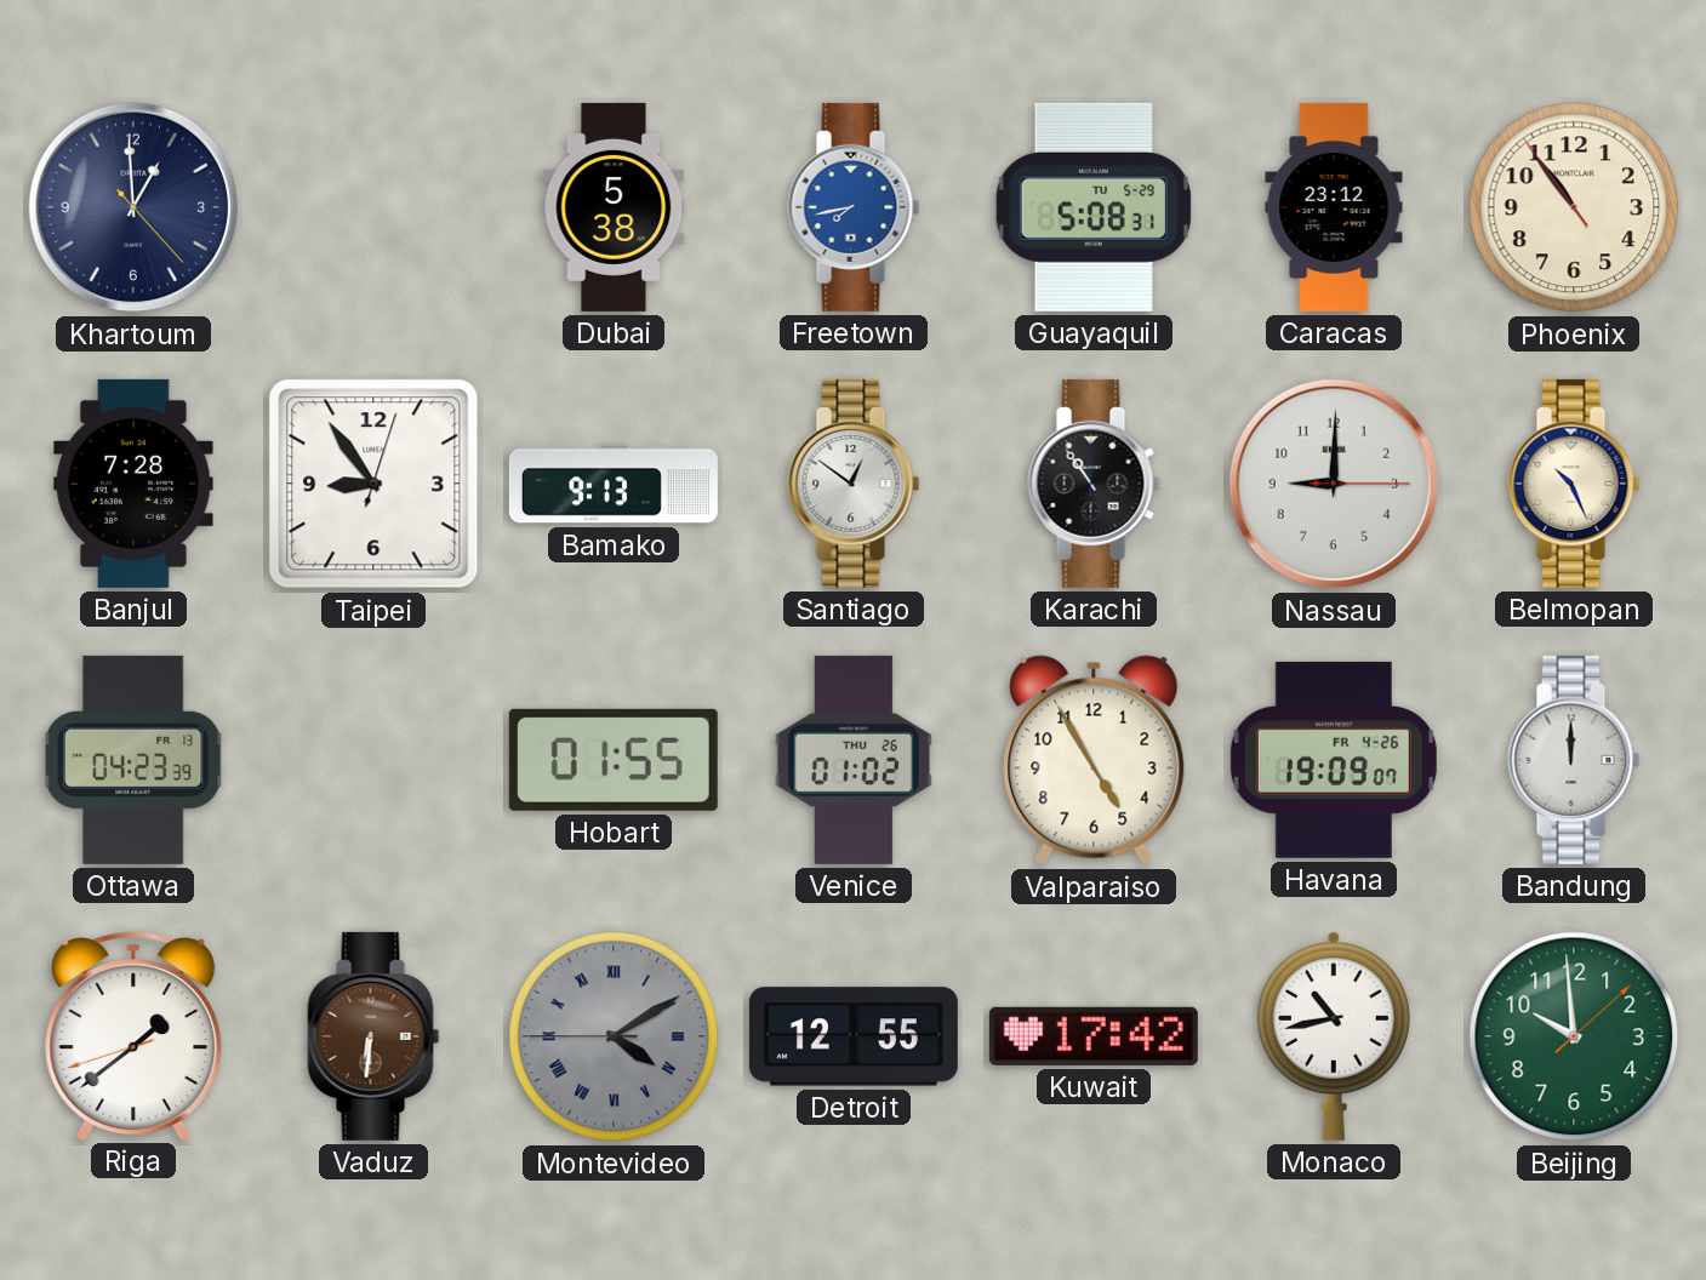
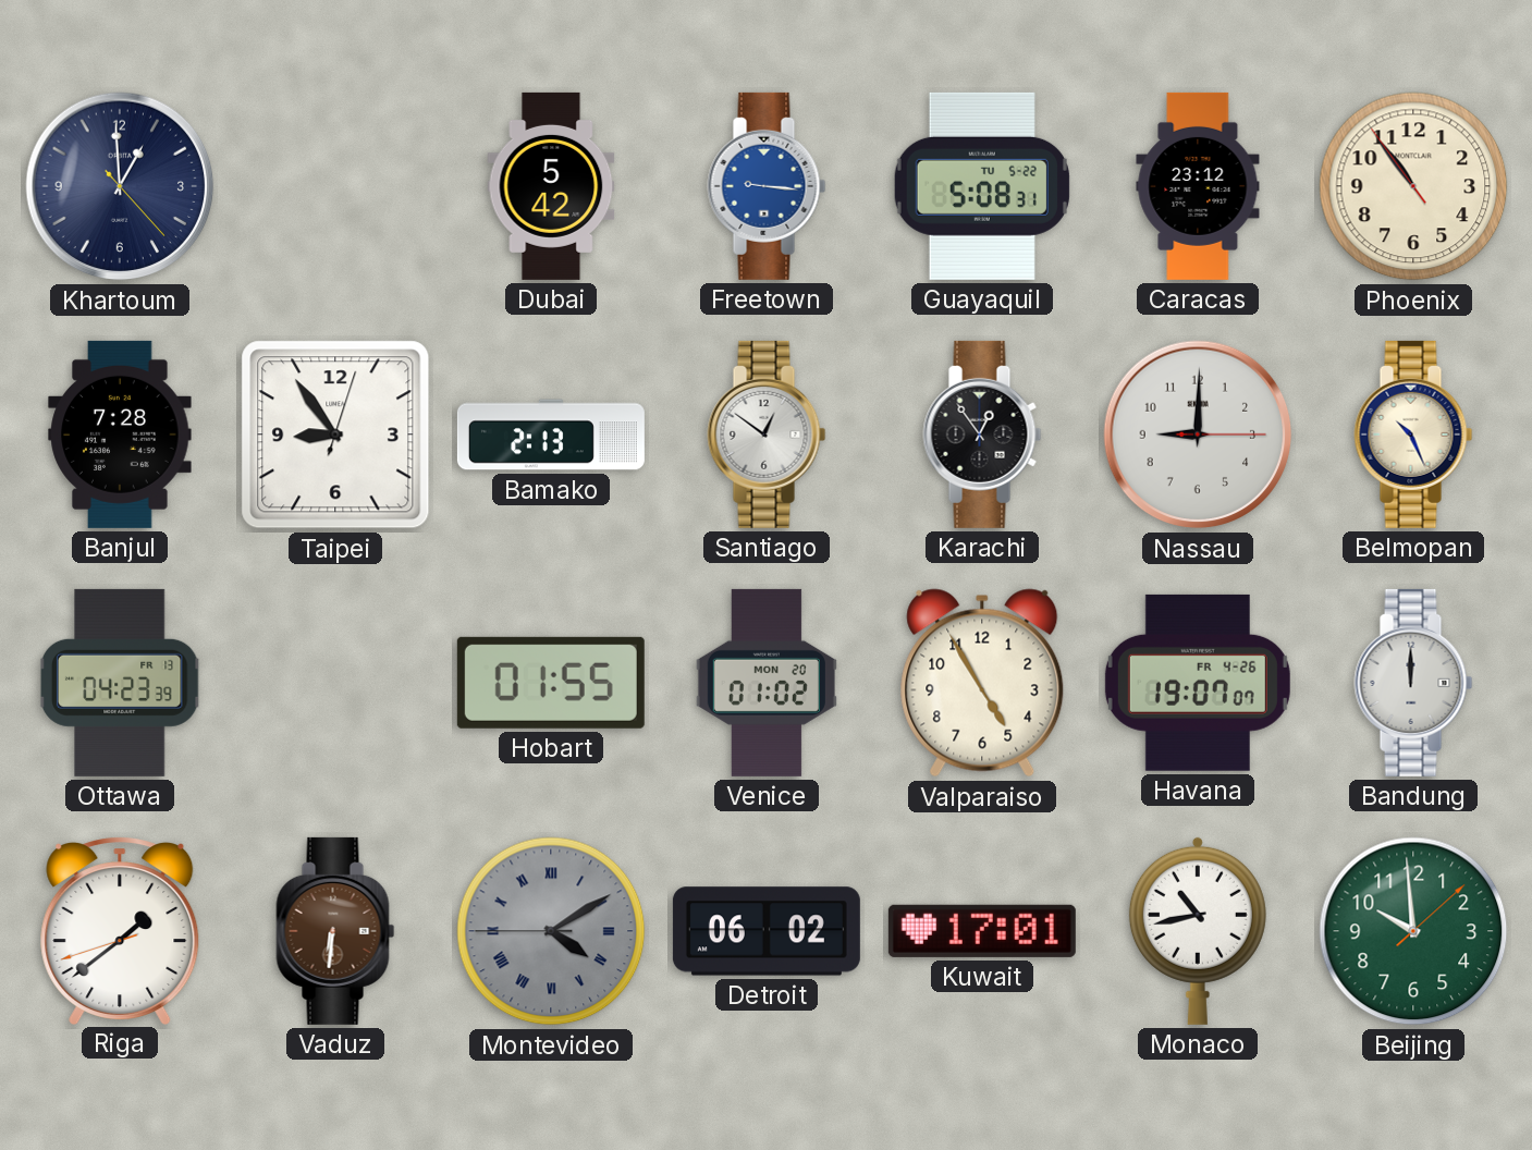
Dubai: 5:38 -> 5:42
Freetown: 7:43 -> 9:16
Guayaquil date: TU 5-29 -> TU 5-22
Bamako: 9:13 -> 2:13
Karachi: 10:54 -> 12:54
Venice date: THU 26 -> MON 20
Havana: 19:09 -> 19:07
Detroit: 12:55 -> 06:02
Kuwait: 17:42 -> 17:01
